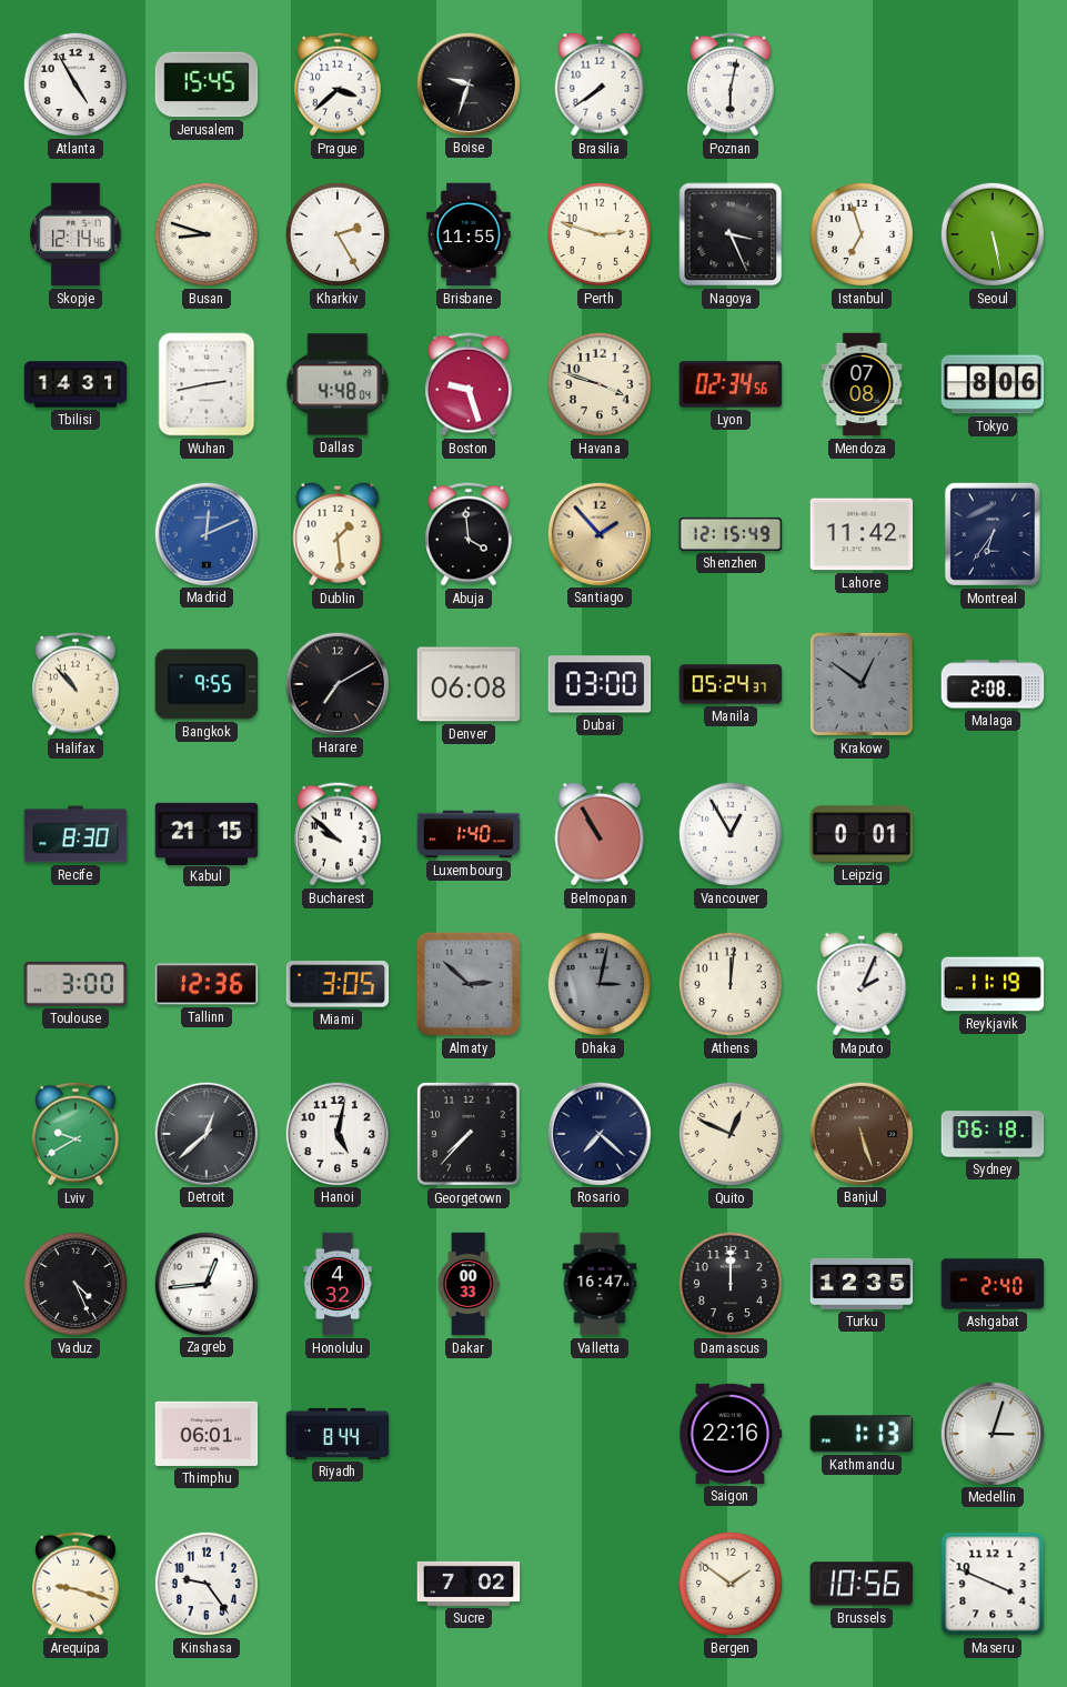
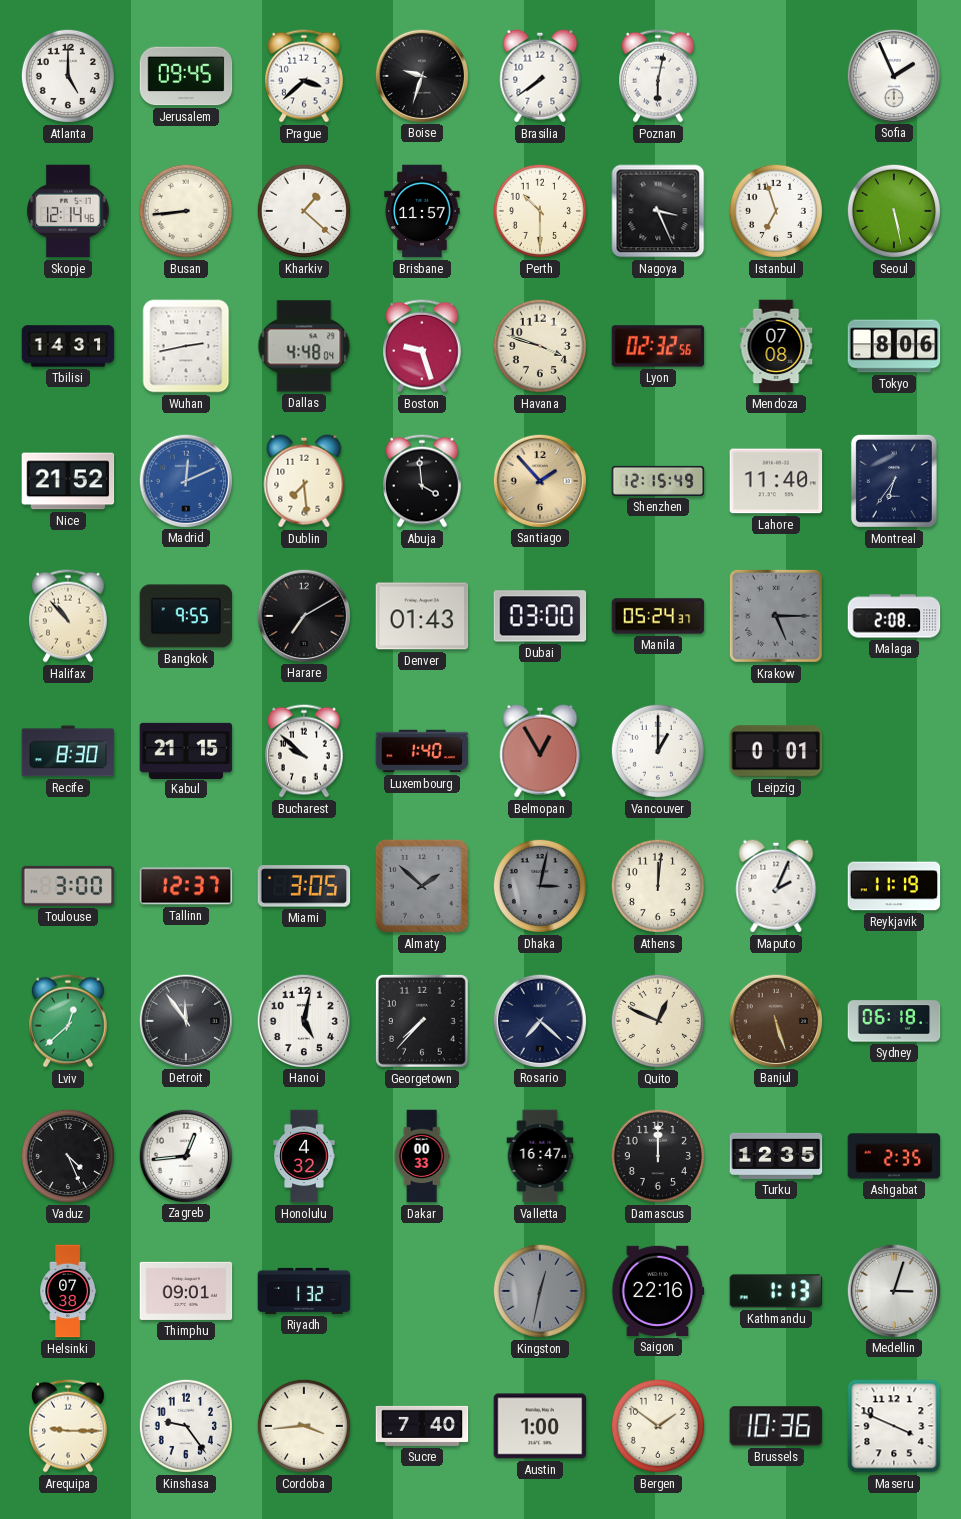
Atlanta: 4:55 -> 5:00
Jerusalem: 15:45 -> 09:45
Sofia: none -> 1:56
Busan: 8:48 -> 8:44
Kharkiv: 2:25 -> 1:22
Brisbane: 11:55 -> 11:57
Perth: 2:48 -> 10:30
Lyon: 02:34 -> 02:32
Nice: none -> 21:52
Dublin: 1:29 -> 7:29
Lahore: 11:42 -> 11:40
Denver: 06:08 -> 01:43
Krakow: 12:51 -> 5:15
Belmopan: 10:55 -> 12:55
Vancouver: 12:55 -> 1:00
Tallinn: 12:36 -> 12:37
Almaty: 2:52 -> 1:52
Lviv: 9:40 -> 12:38
Detroit: 12:38 -> 11:54
Ashgabat: 2:40 -> 2:35
Helsinki: none -> 07:38
Thimphu: 06:01 -> 09:01
Riyadh: 8:44 -> 1:32
Kingston: none -> 12:32
Arequipa: 9:18 -> 9:15
Cordoba: none -> 3:44
Sucre: 7:02 -> 7:40
Austin: none -> 1:00
Brussels: 10:56 -> 10:36
